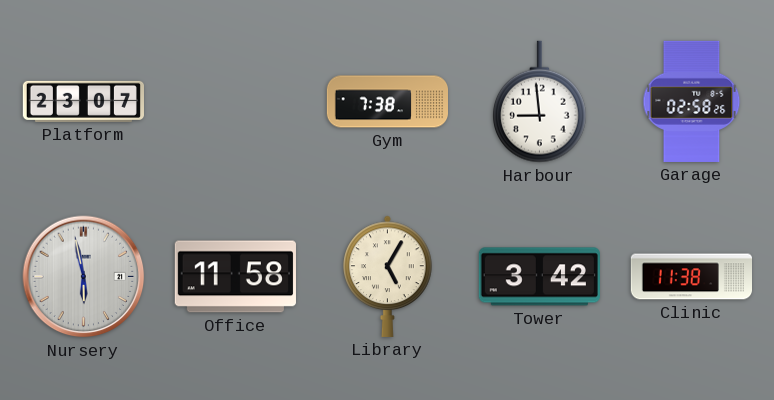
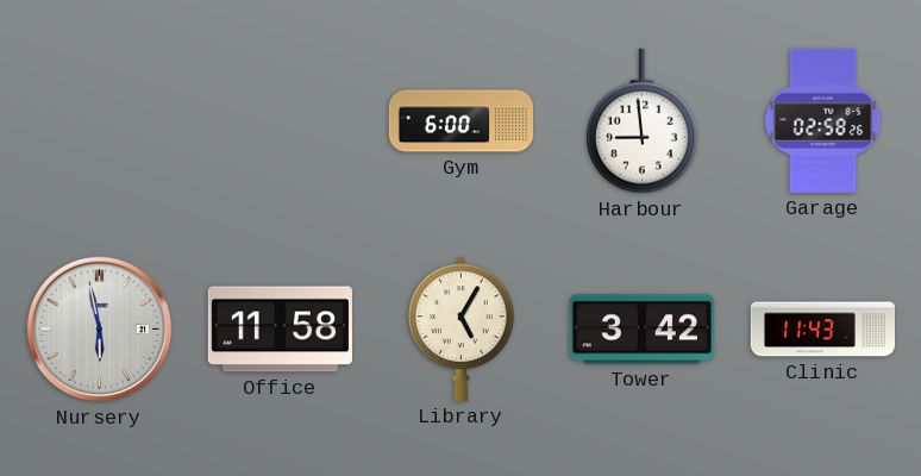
Platform: 23:07 -> none
Gym: 7:38 -> 6:00
Clinic: 11:38 -> 11:43
